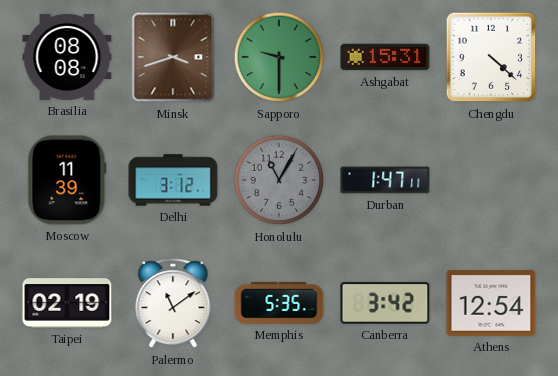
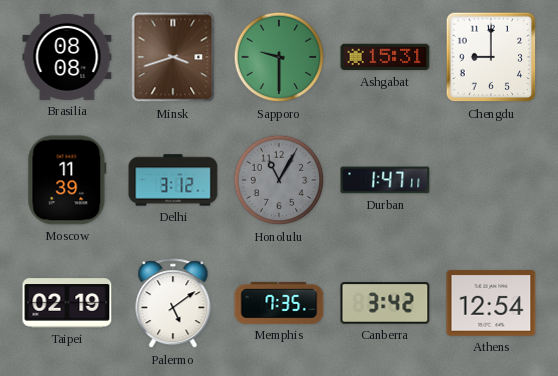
Chengdu: 4:22 -> 9:00
Palermo: 11:09 -> 5:09
Memphis: 5:35 -> 7:35
